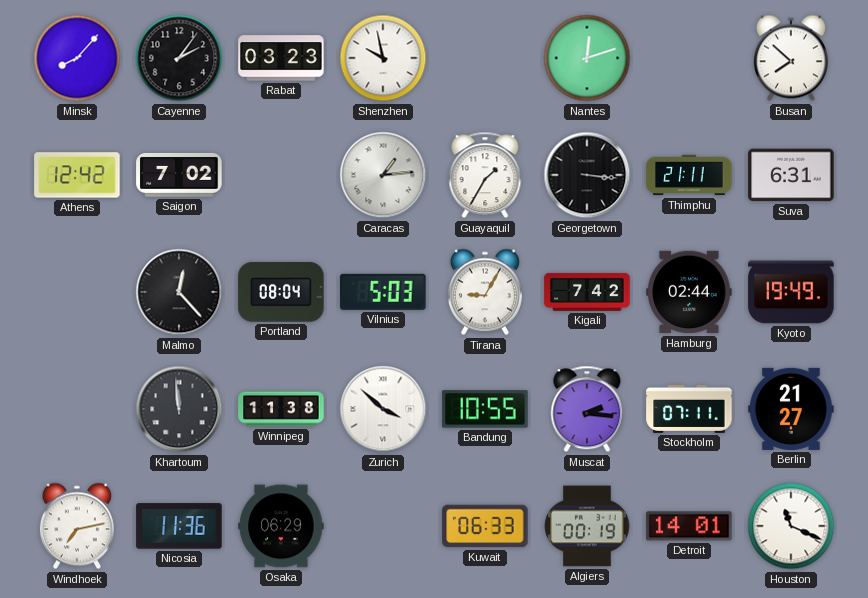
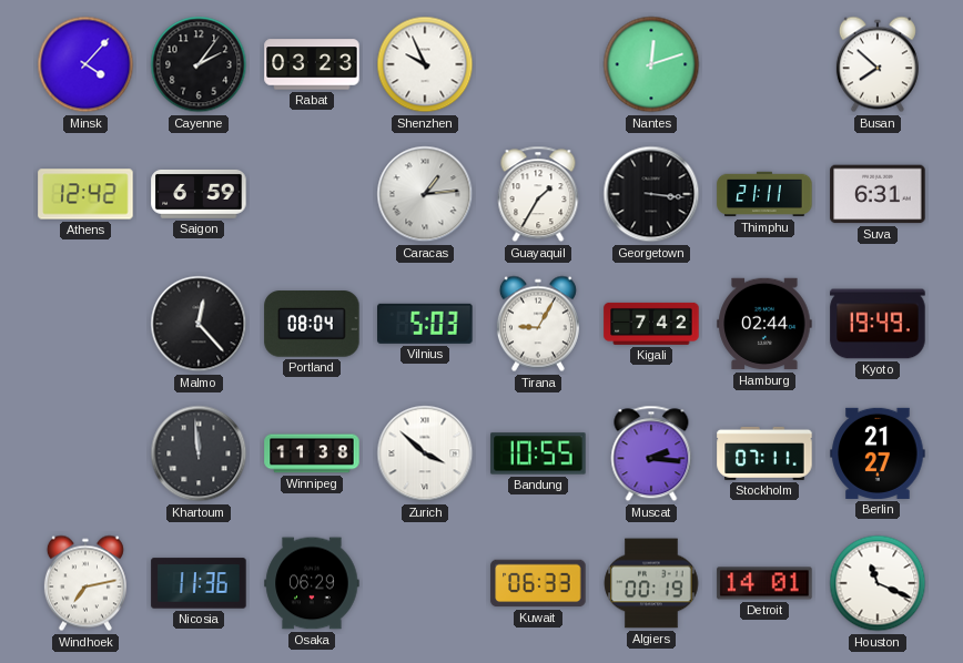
Minsk: 8:07 -> 4:07
Shenzhen: 9:58 -> 9:56
Saigon: 7:02 -> 6:59
